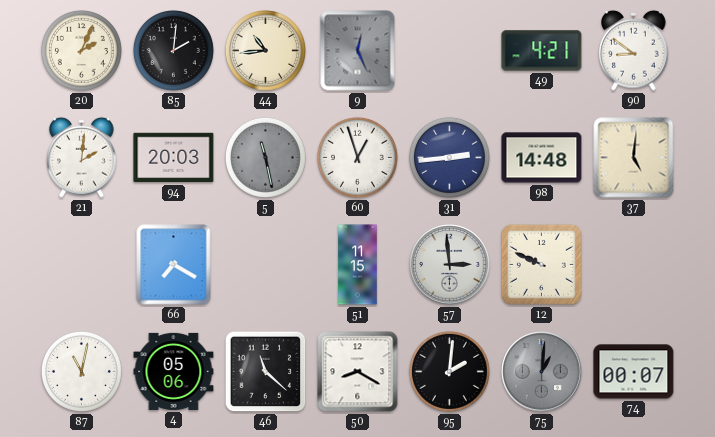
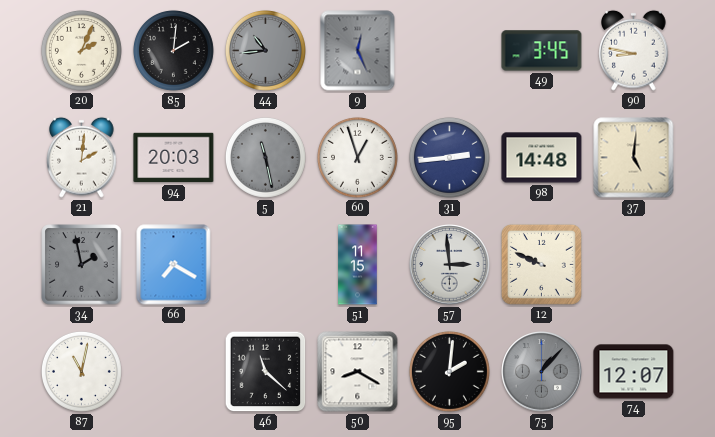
44 dial: cream -> grey
49: 4:21 -> 3:45
90: 8:51 -> 8:47
34: none -> 1:58
4: 05:06 -> none
75: 1:01 -> 1:07
74: 00:07 -> 12:07
